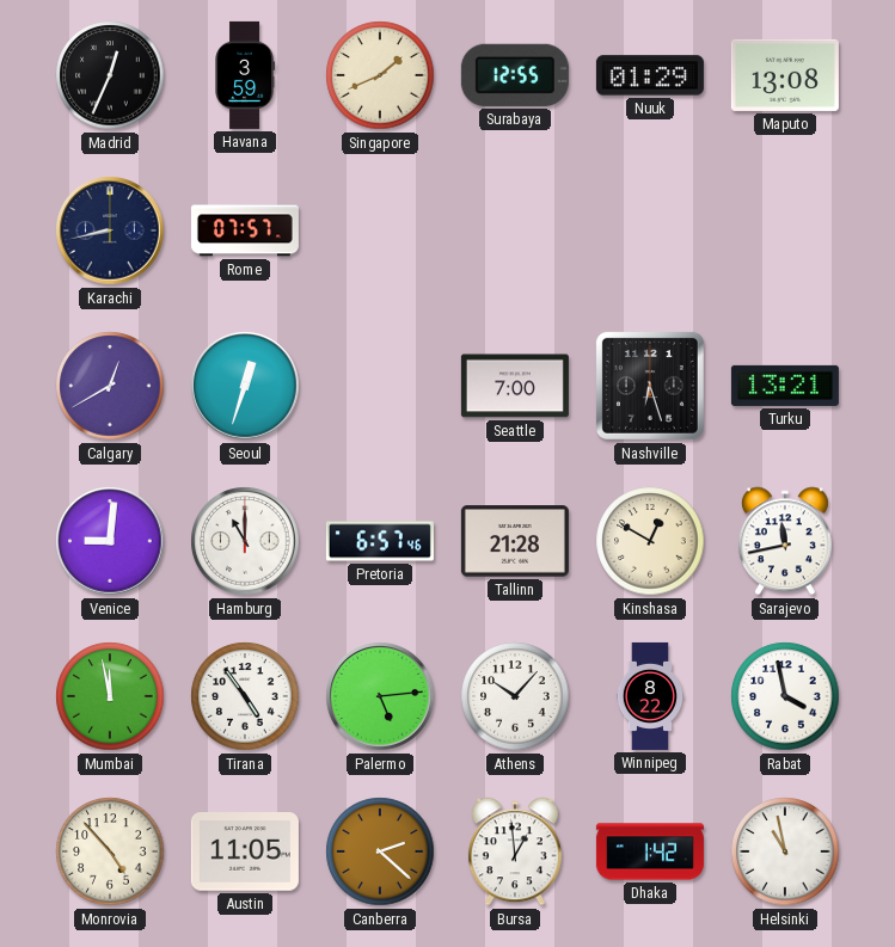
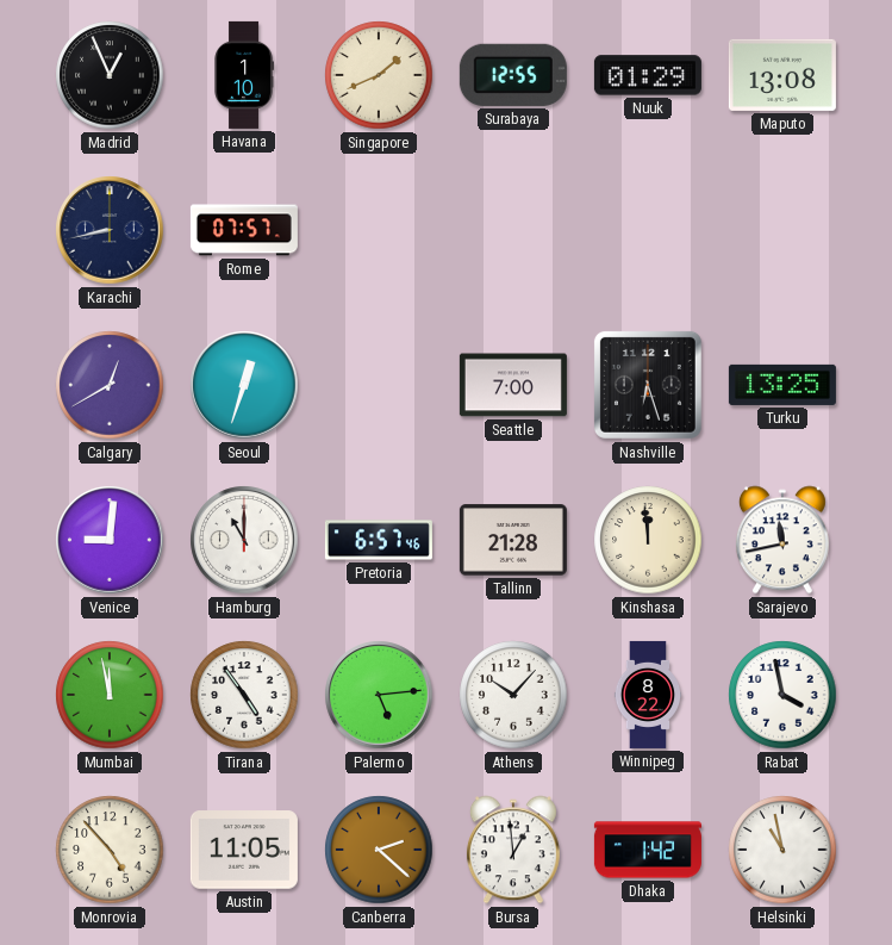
Madrid: 12:34 -> 12:56
Havana: 3:59 -> 1:10
Turku: 13:21 -> 13:25
Kinshasa: 12:50 -> 11:59
